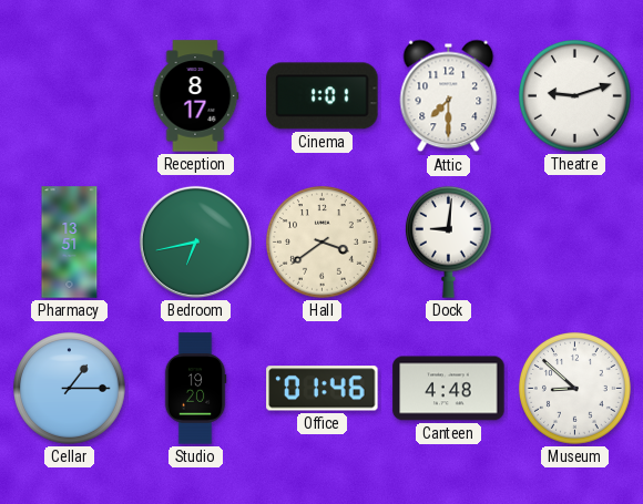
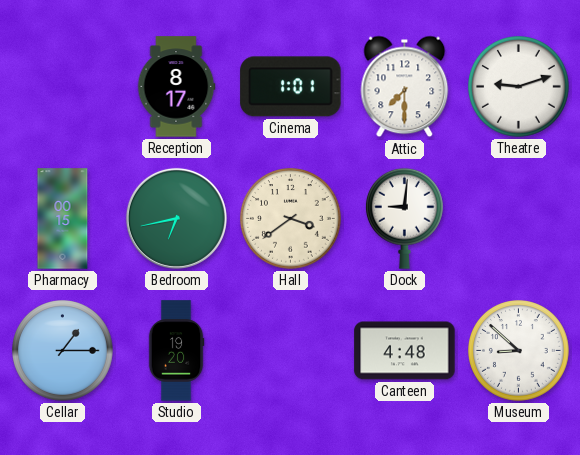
Pharmacy: 13:51 -> 00:15
Office: 01:46 -> none
